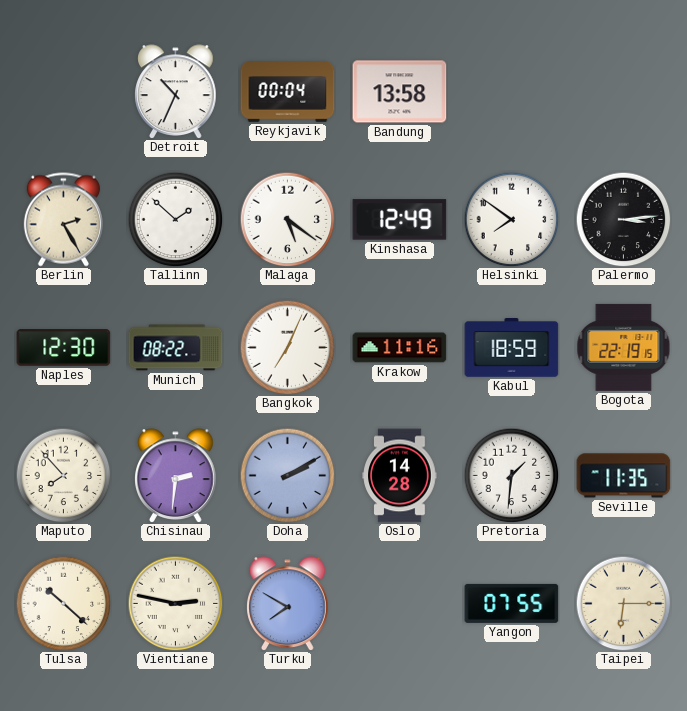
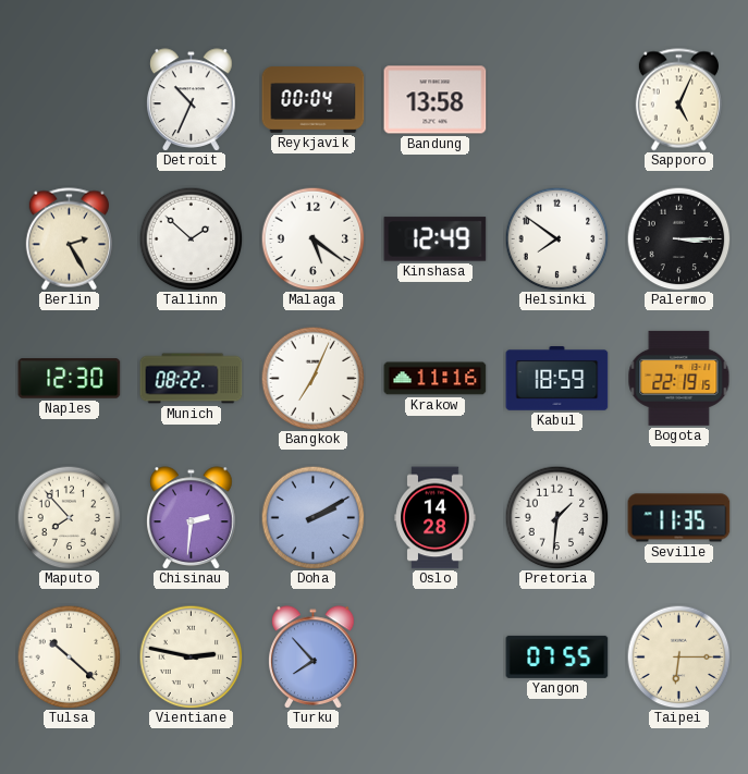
Sapporo: none -> 5:04
Palermo: 3:14 -> 3:15
Turku: 7:50 -> 7:53
